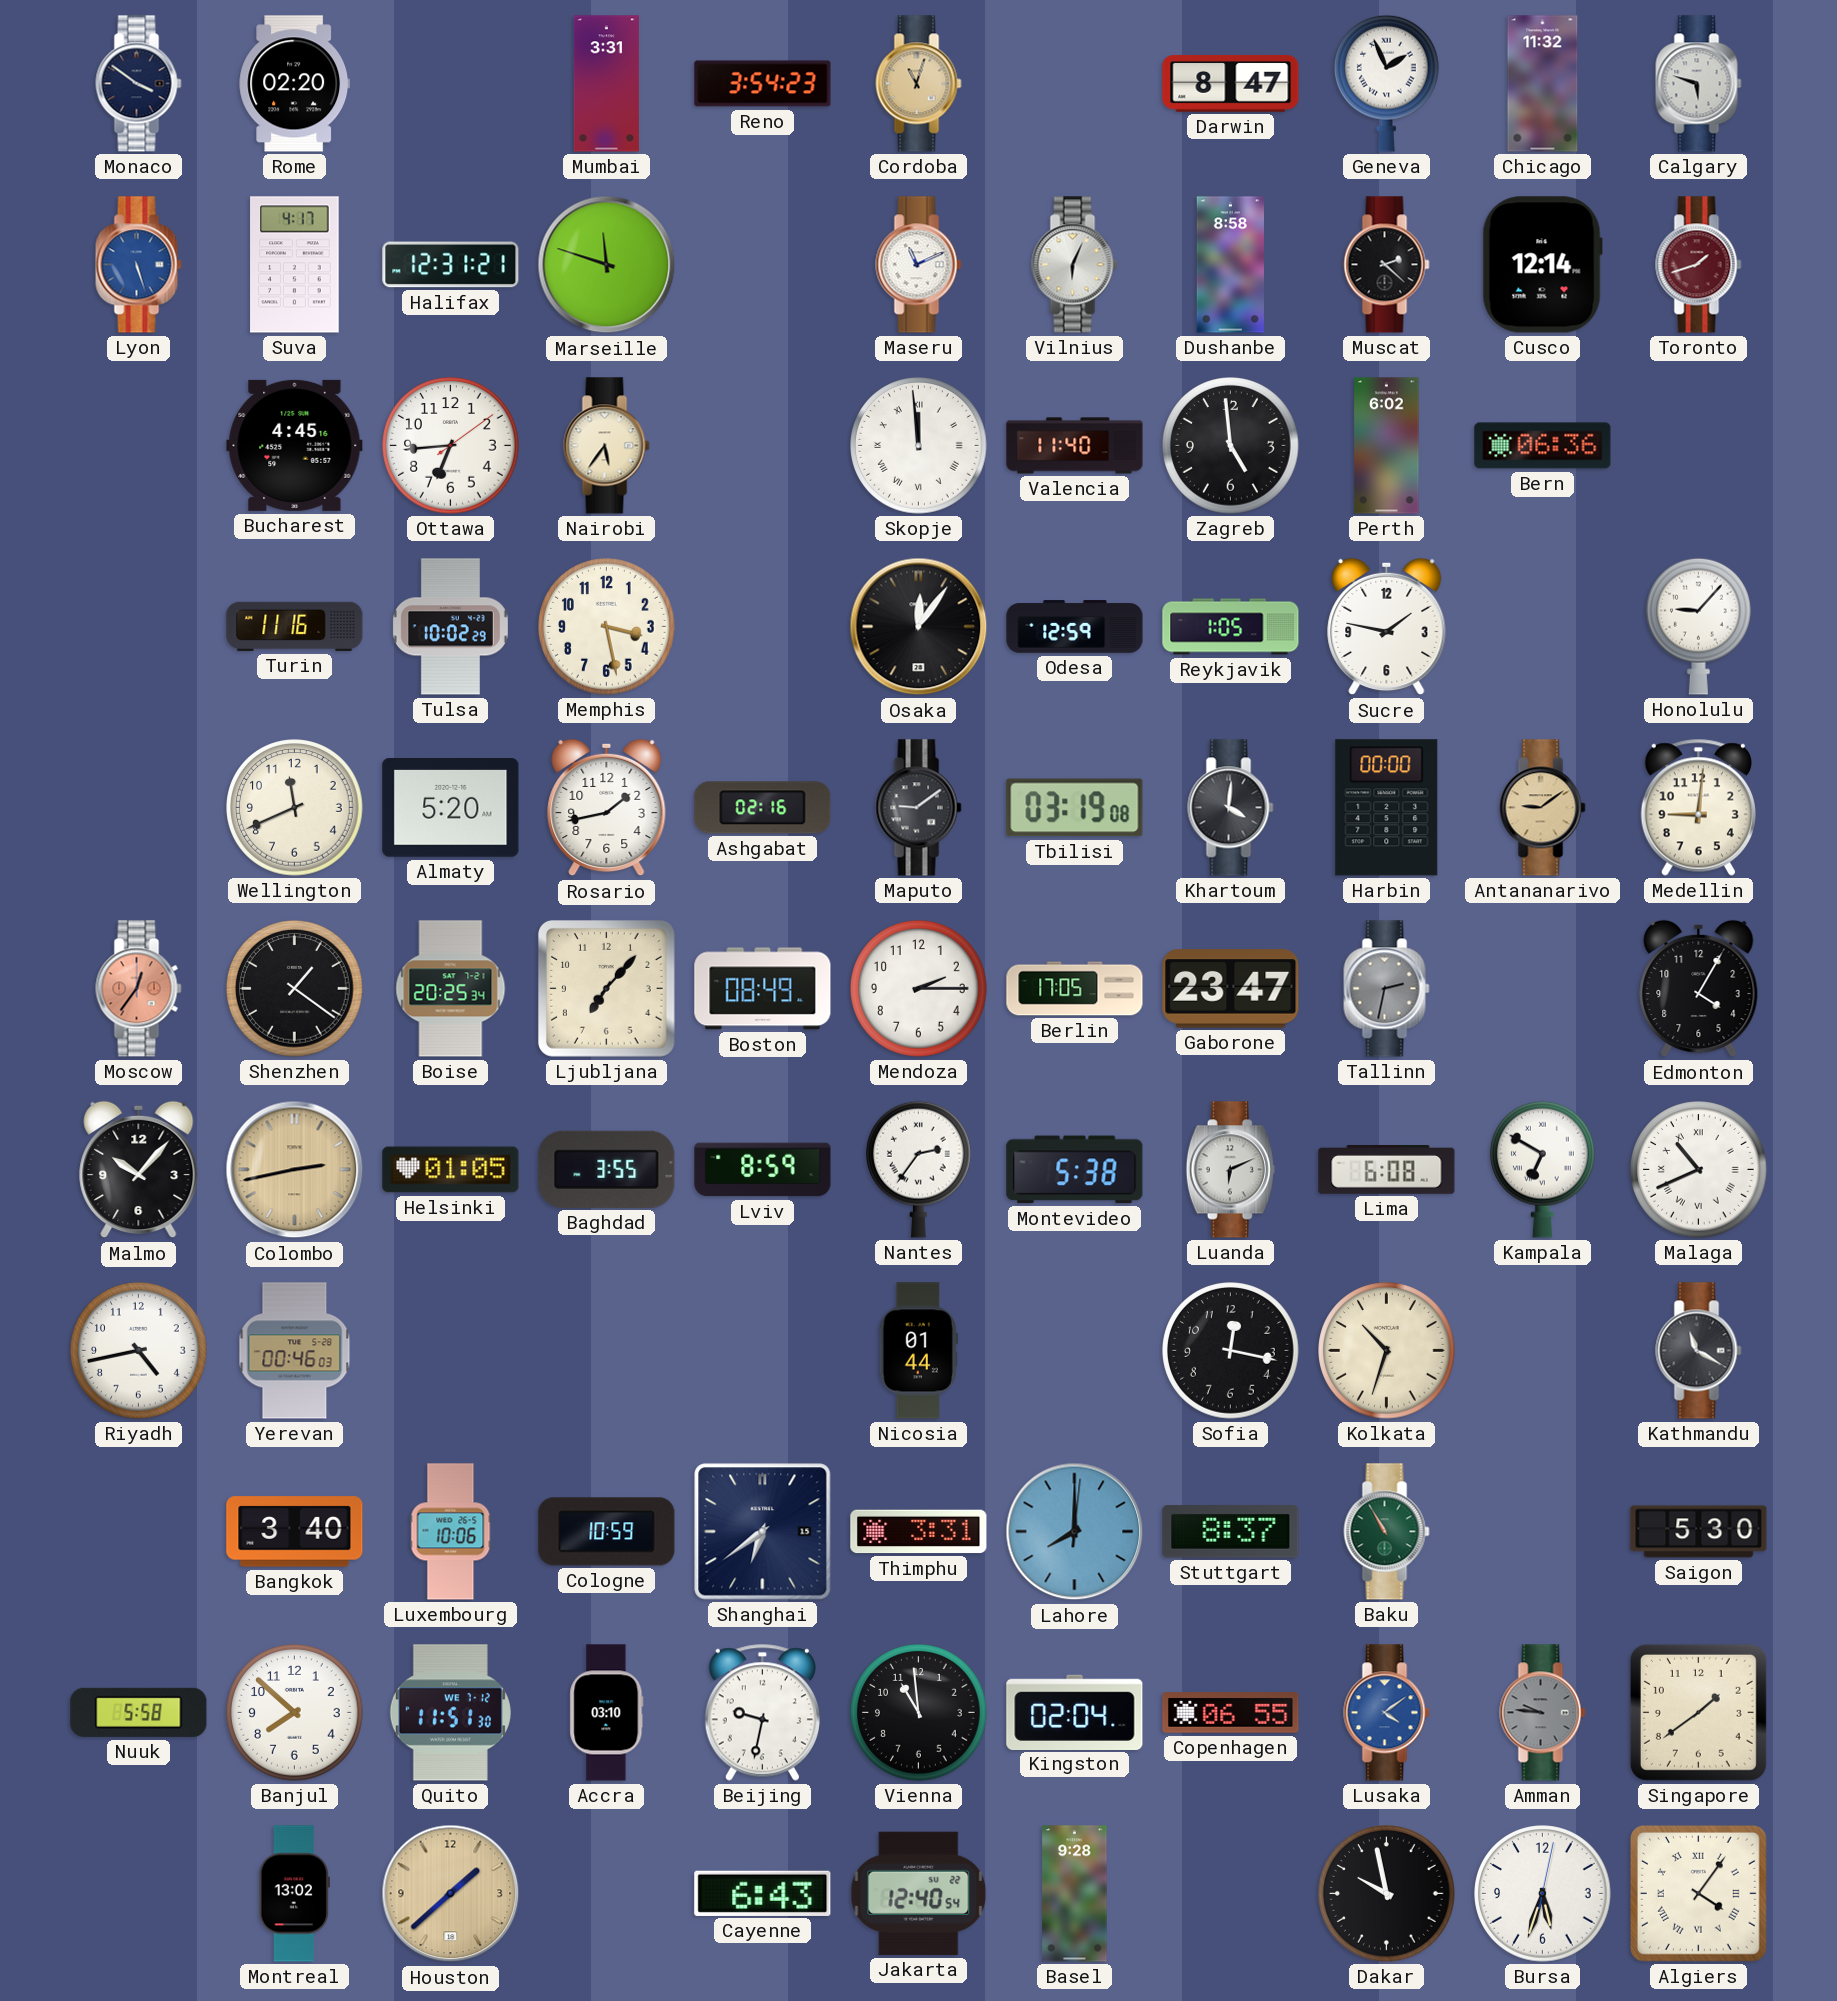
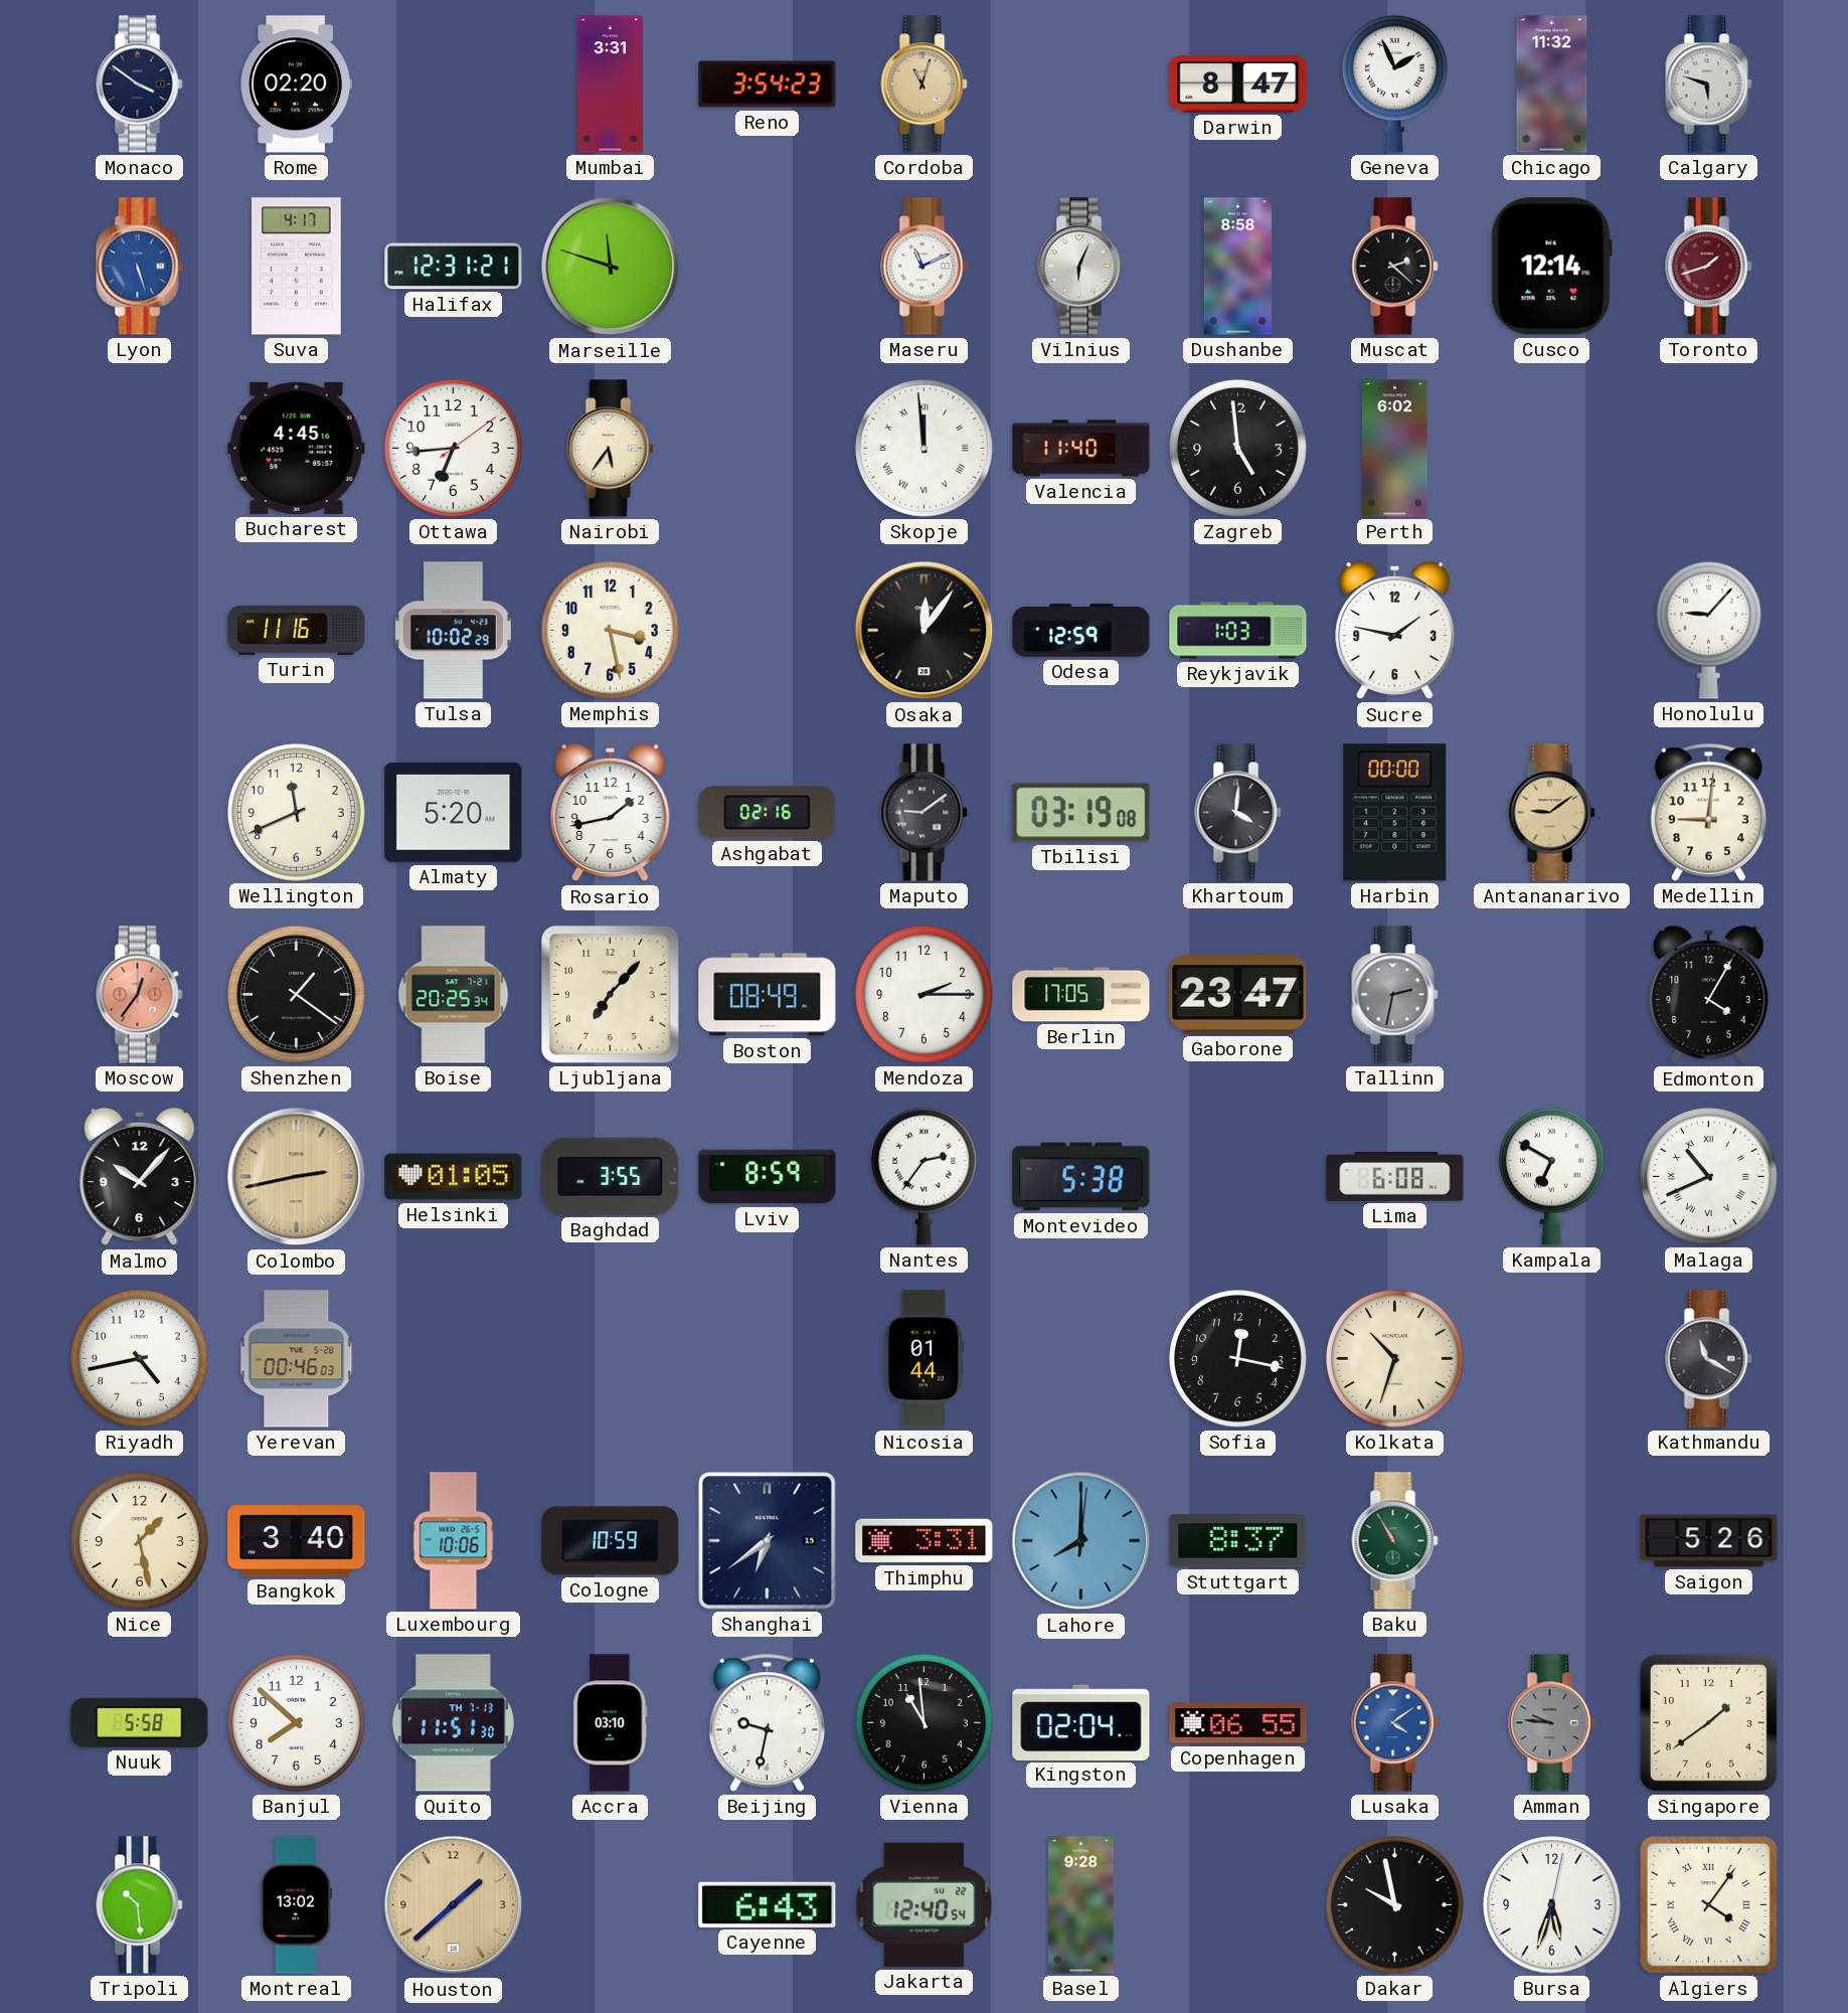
Bern: 06:36 -> none
Reykjavik: 1:05 -> 1:03
Luanda: 6:11 -> none
Nice: none -> 1:28
Saigon: 5:30 -> 5:26
Quito date: WE 7-12 -> TH 7-13
Tripoli: none -> 10:29
